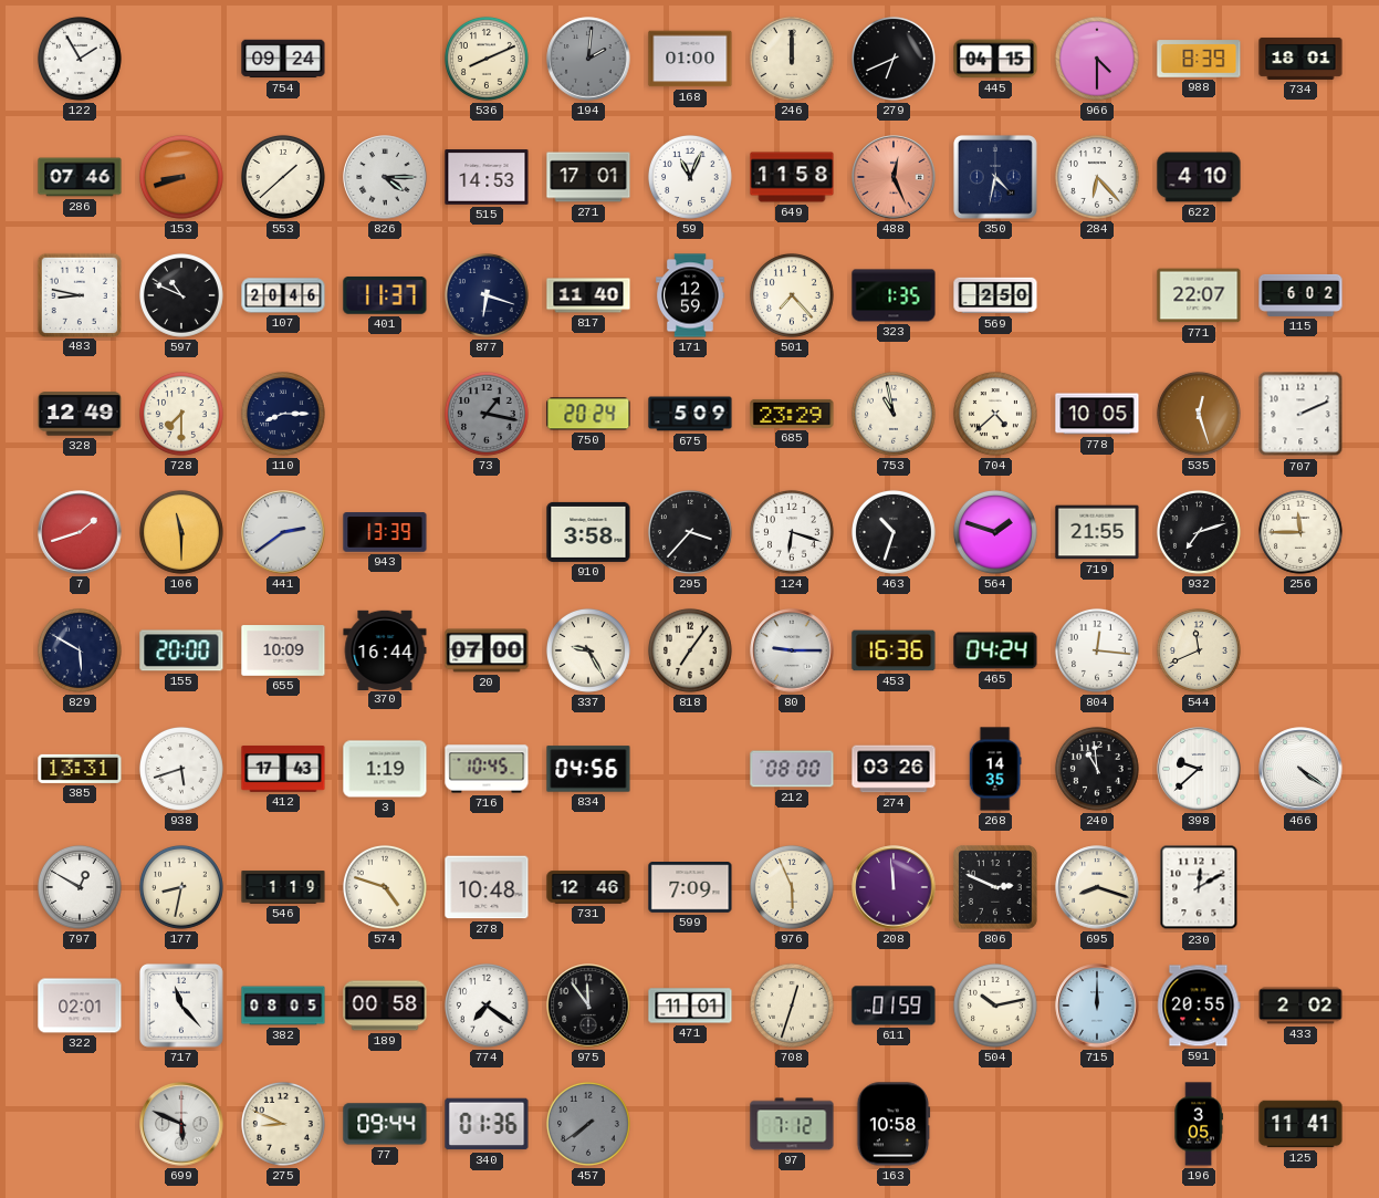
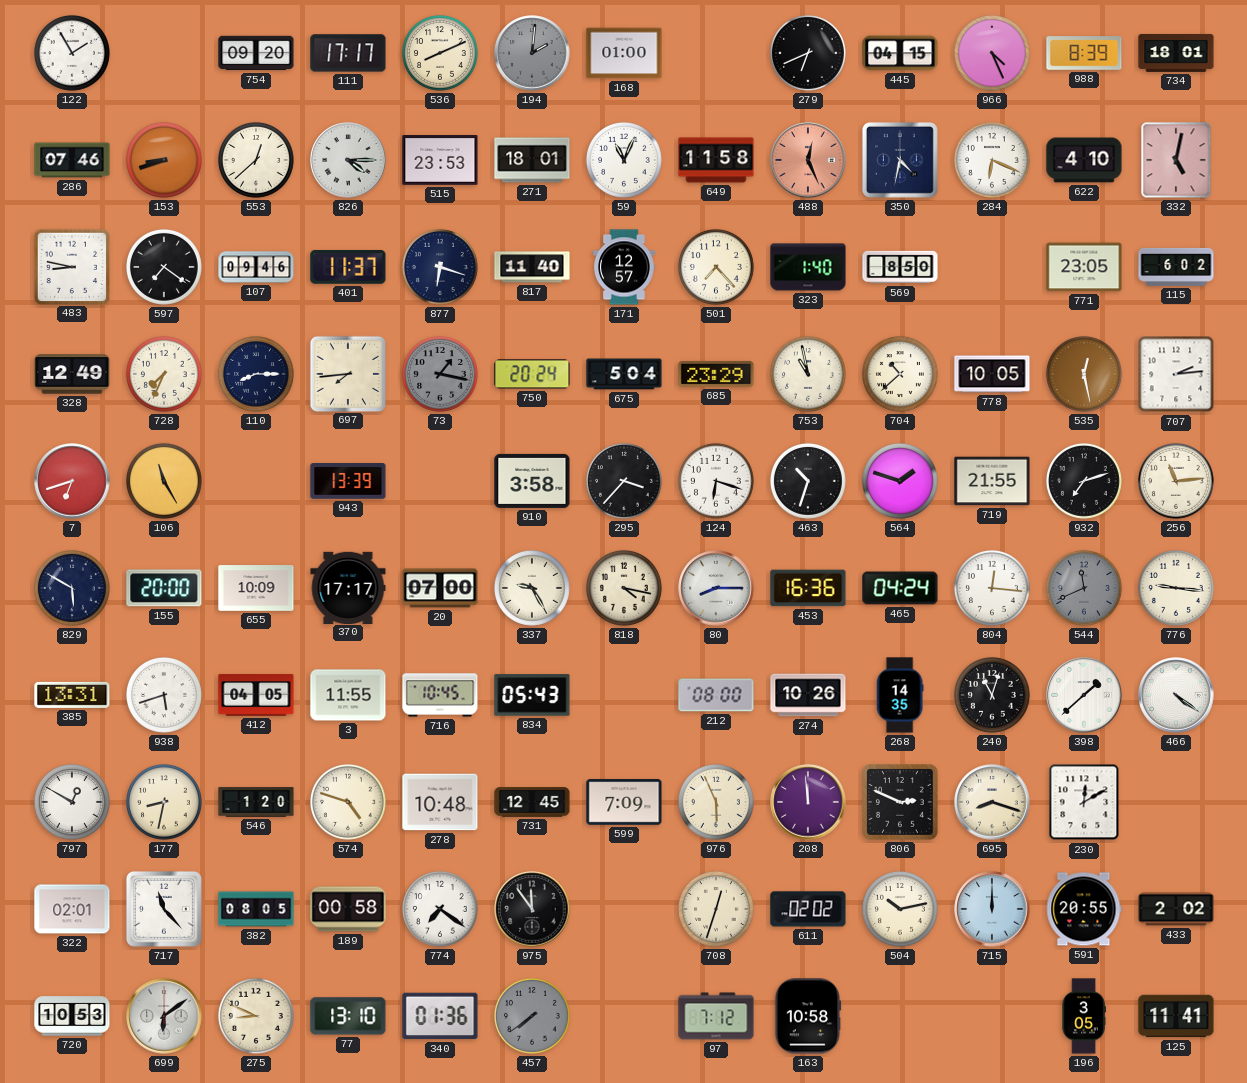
754: 09:24 -> 09:20
111: none -> 17:17
246: 12:00 -> none
966: 4:30 -> 4:26
553: 1:38 -> 12:38
515: 14:53 -> 23:53
271: 17:01 -> 18:01
284: 6:23 -> 6:19
332: none -> 5:02
597: 10:49 -> 7:21
107: 20:46 -> 09:46
171: 12:59 -> 12:57
323: 1:35 -> 1:40
569: 2:50 -> 8:50
771: 22:07 -> 23:05
728: 7:30 -> 7:34
697: none -> 7:44
675: 5:09 -> 5:04
704: 4:38 -> 10:38
535: 12:27 -> 12:28
707: 2:11 -> 2:14
7: 1:42 -> 6:42
106: 11:30 -> 11:25
441: 2:39 -> none
256: 11:45 -> 11:14
370: 16:44 -> 17:17
818: 7:06 -> 4:17
80: 9:15 -> 8:15
544 dial: cream -> grey
776: none -> 9:16
412: 17:43 -> 04:05
3: 1:19 -> 11:55
834: 04:56 -> 05:43
274: 03:26 -> 10:26
240: 10:59 -> 11:03
398: 9:38 -> 1:38
546: 1:19 -> 1:20
731: 12:46 -> 12:45
471: 11:01 -> none
611: 01:59 -> 02:02
720: none -> 10:53
699: 5:49 -> 6:09
77: 09:44 -> 13:10
